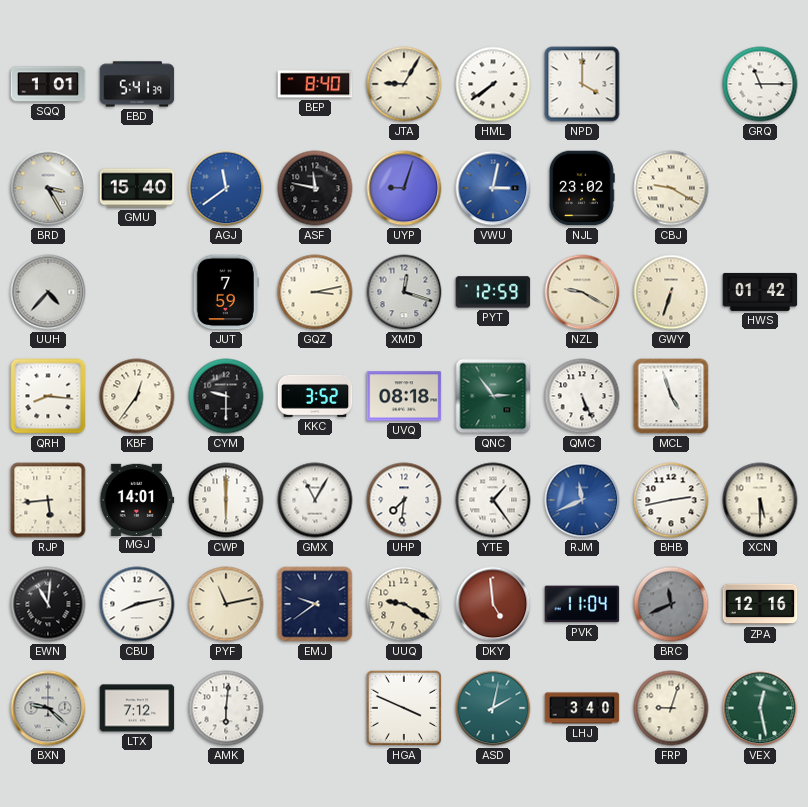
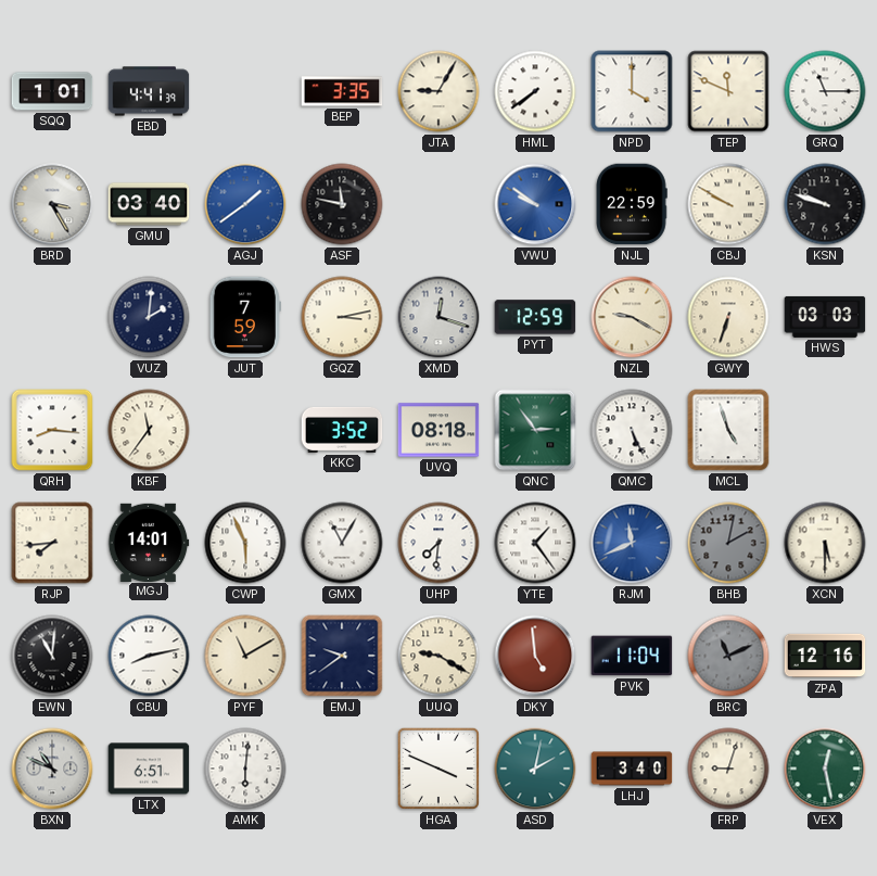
EBD: 5:41 -> 4:41
BEP: 8:40 -> 3:35
TEP: none -> 11:49
GMU: 15:40 -> 03:40
AGJ: 11:39 -> 1:39
UYP: 9:03 -> none
VWU: 3:02 -> 9:51
NJL: 23:02 -> 22:59
CBJ: 9:20 -> 9:50
KSN: none -> 9:48
UUH: 4:37 -> none
VUZ: none -> 2:01
HWS: 01:42 -> 03:03
KBF: 12:36 -> 11:36
CYM: 9:30 -> none
RJP: 5:44 -> 7:44
CWP: 6:00 -> 5:56
BHB: 2:43 -> 2:02
BHB dial: white -> grey
PYF: 11:13 -> 11:10
BRC: 11:41 -> 11:11
BXN: 9:22 -> 10:49
LTX: 7:12 -> 6:51
